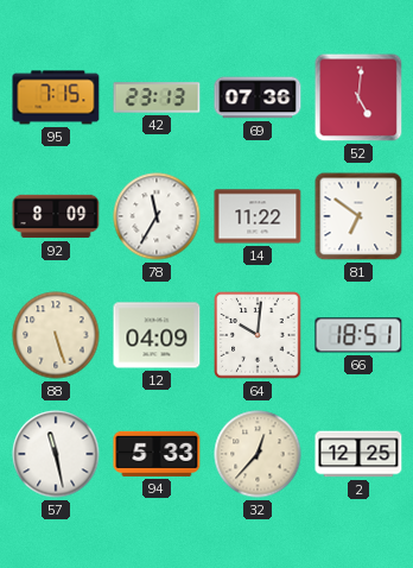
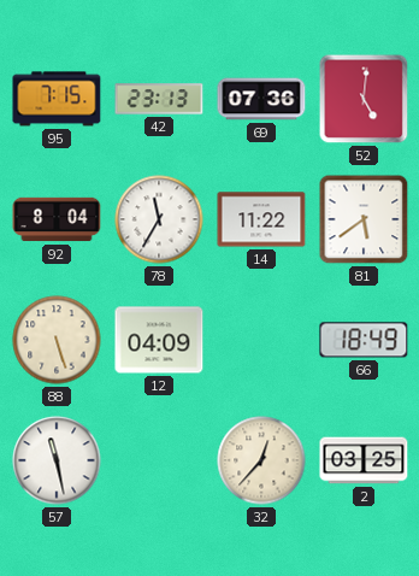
92: 8:09 -> 8:04
81: 6:51 -> 5:39
64: 10:01 -> none
66: 18:51 -> 18:49
94: 5:33 -> none
2: 12:25 -> 03:25
